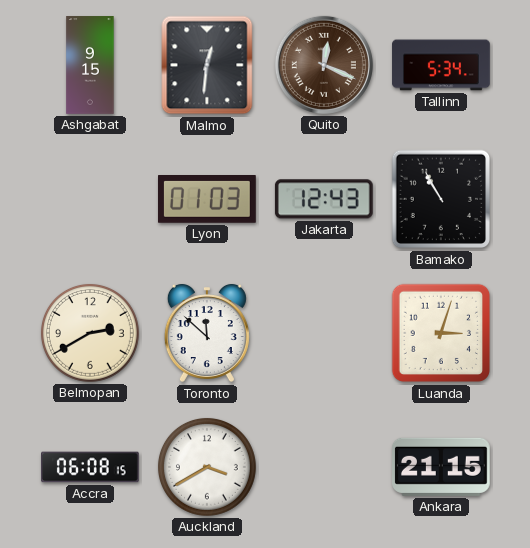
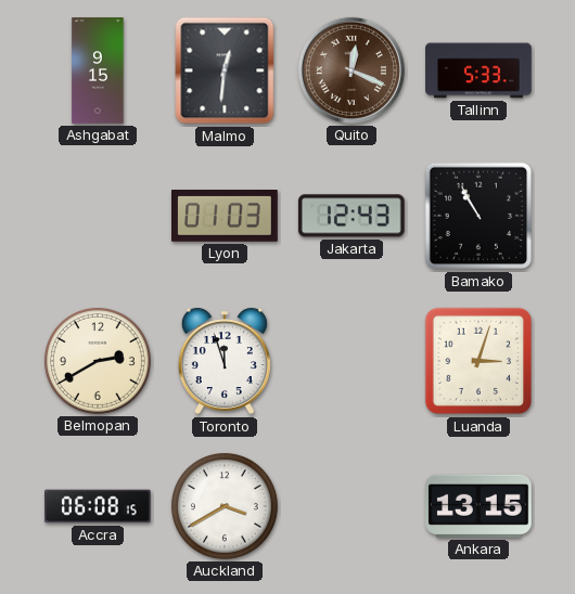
Tallinn: 5:34 -> 5:33
Toronto: 11:52 -> 11:57
Ankara: 21:15 -> 13:15
